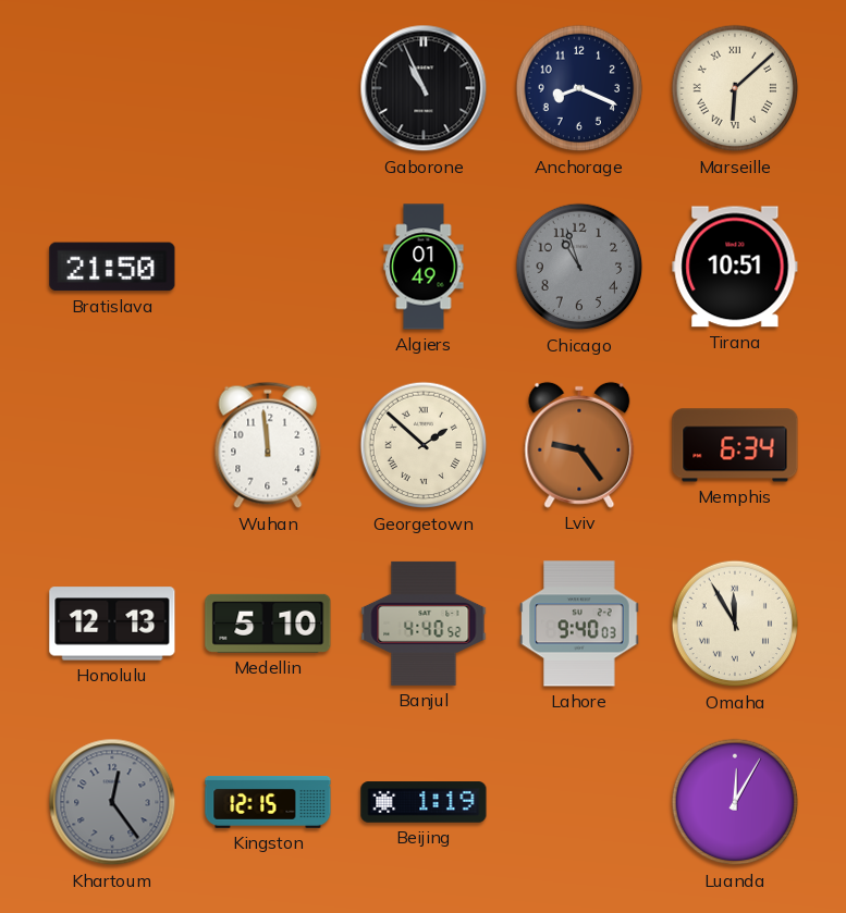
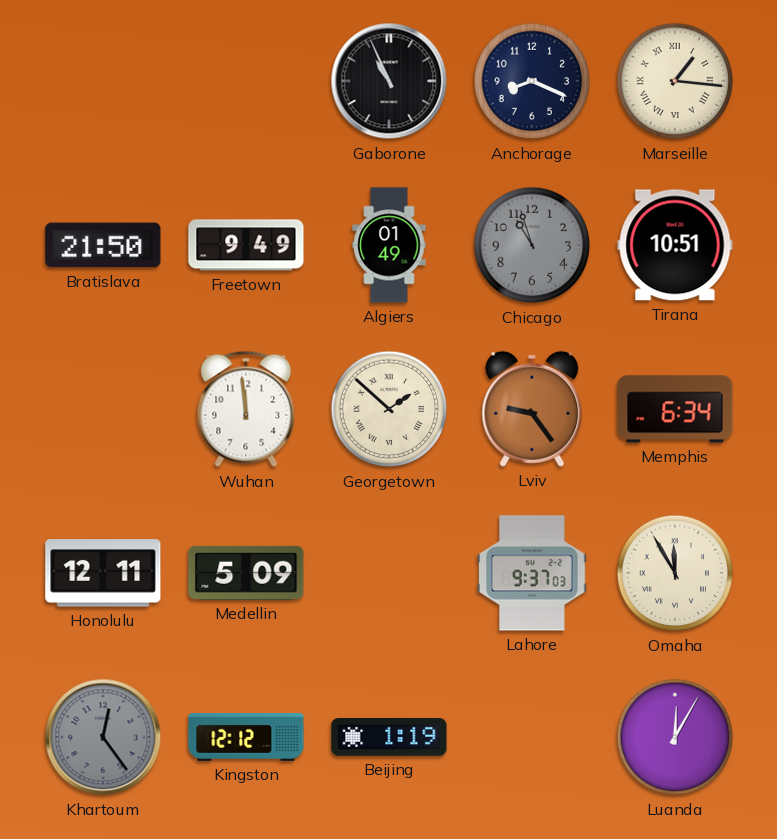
Marseille: 6:08 -> 1:16
Freetown: none -> 9:49
Honolulu: 12:13 -> 12:11
Medellin: 5:10 -> 5:09
Banjul: 4:40 -> none
Lahore: 9:40 -> 9:37
Kingston: 12:15 -> 12:12
